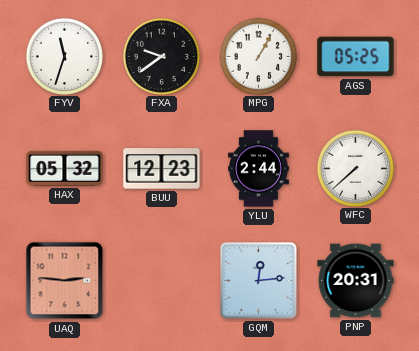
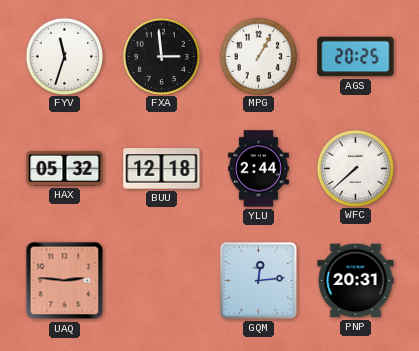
FXA: 9:39 -> 2:59
AGS: 05:25 -> 20:25
BUU: 12:23 -> 12:18
